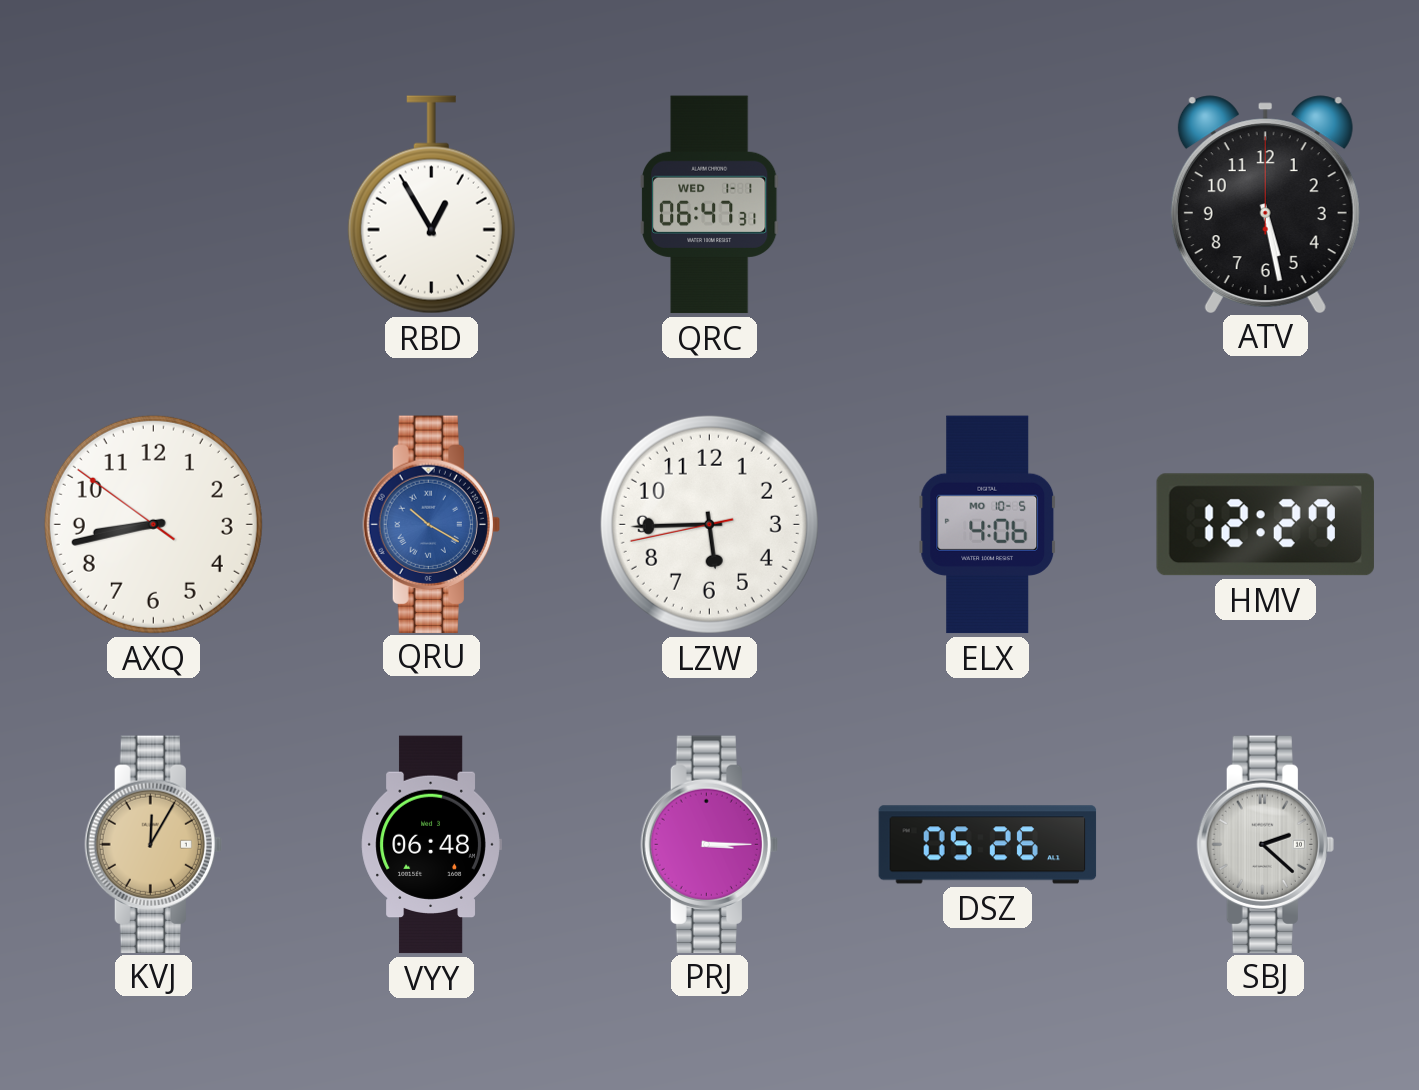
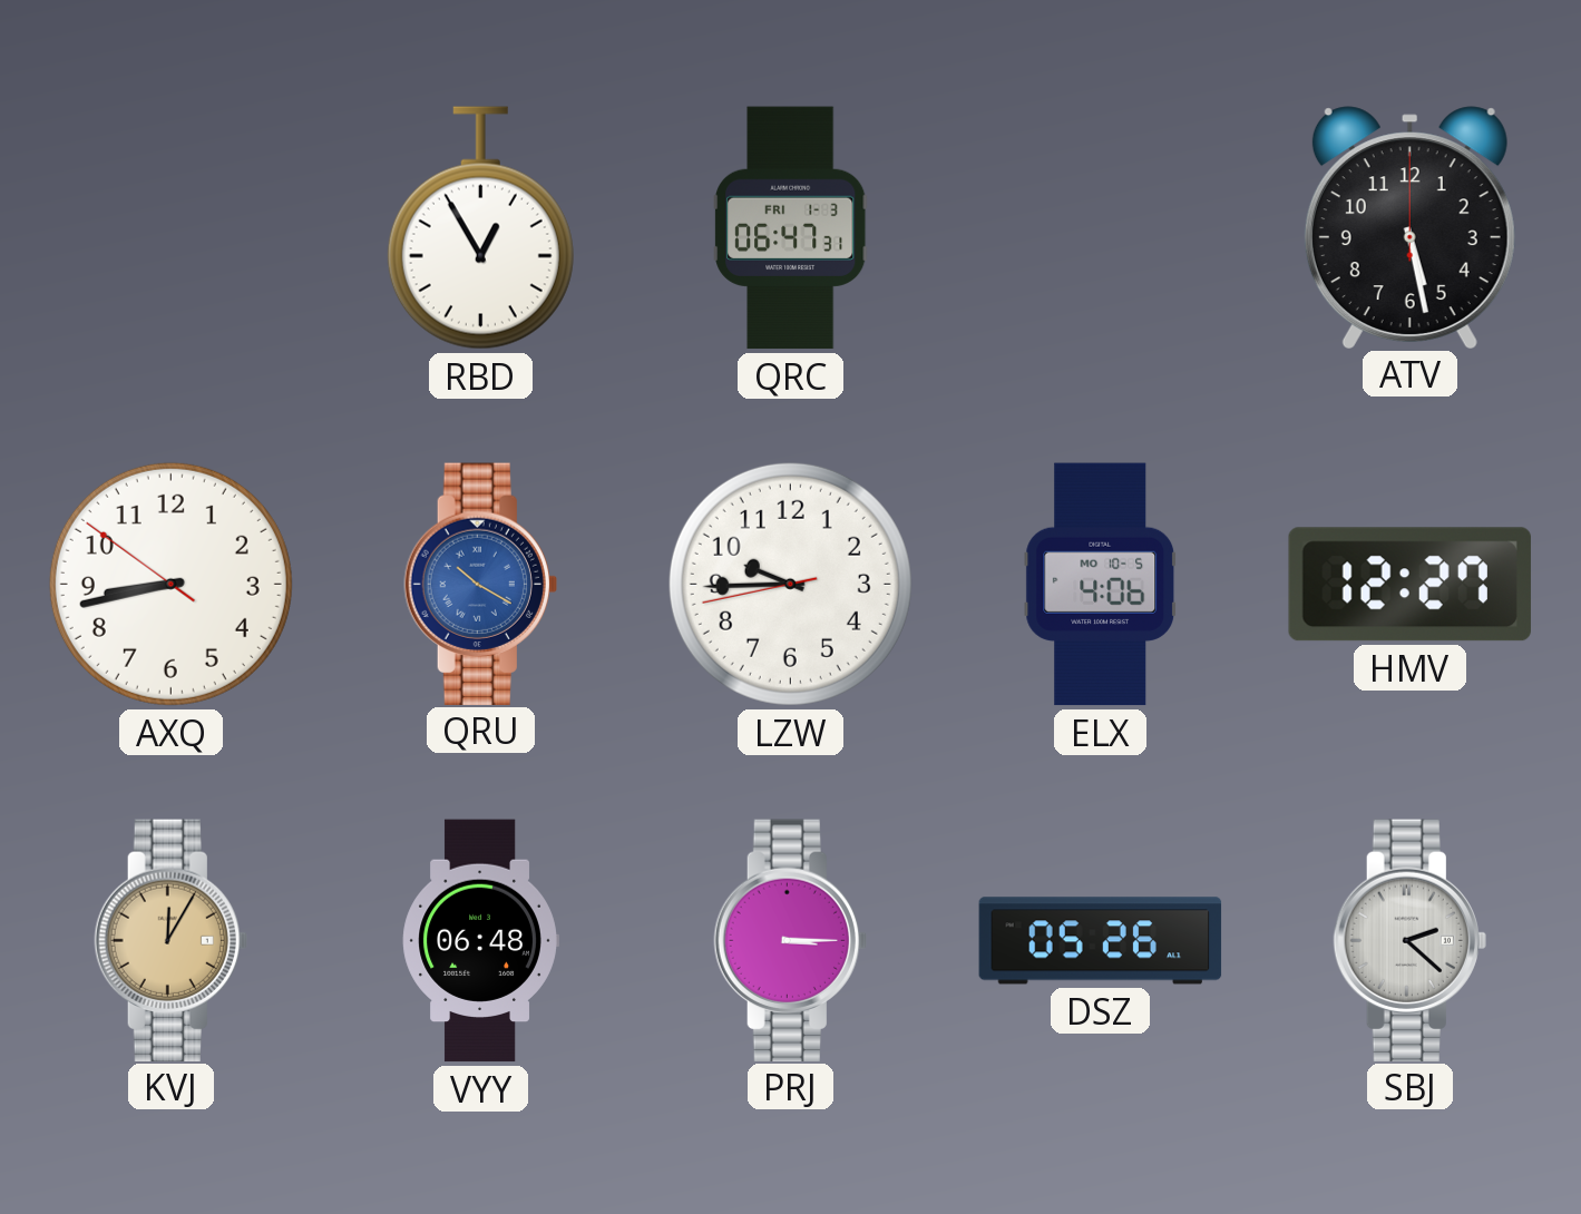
QRC date: WED 1-1 -> FRI 1-3
LZW: 5:44 -> 9:44
